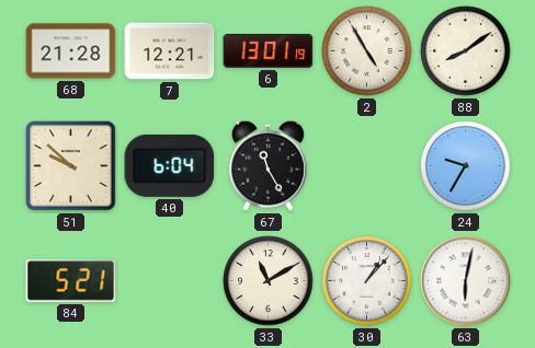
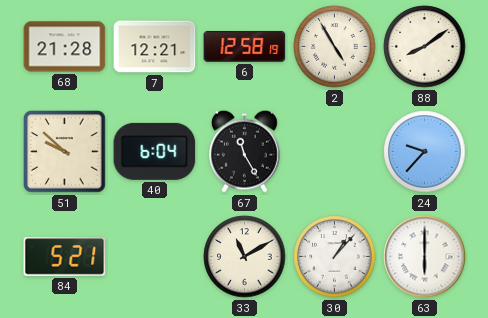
6: 13:01 -> 12:58
24: 9:35 -> 9:37
63: 6:02 -> 6:00
